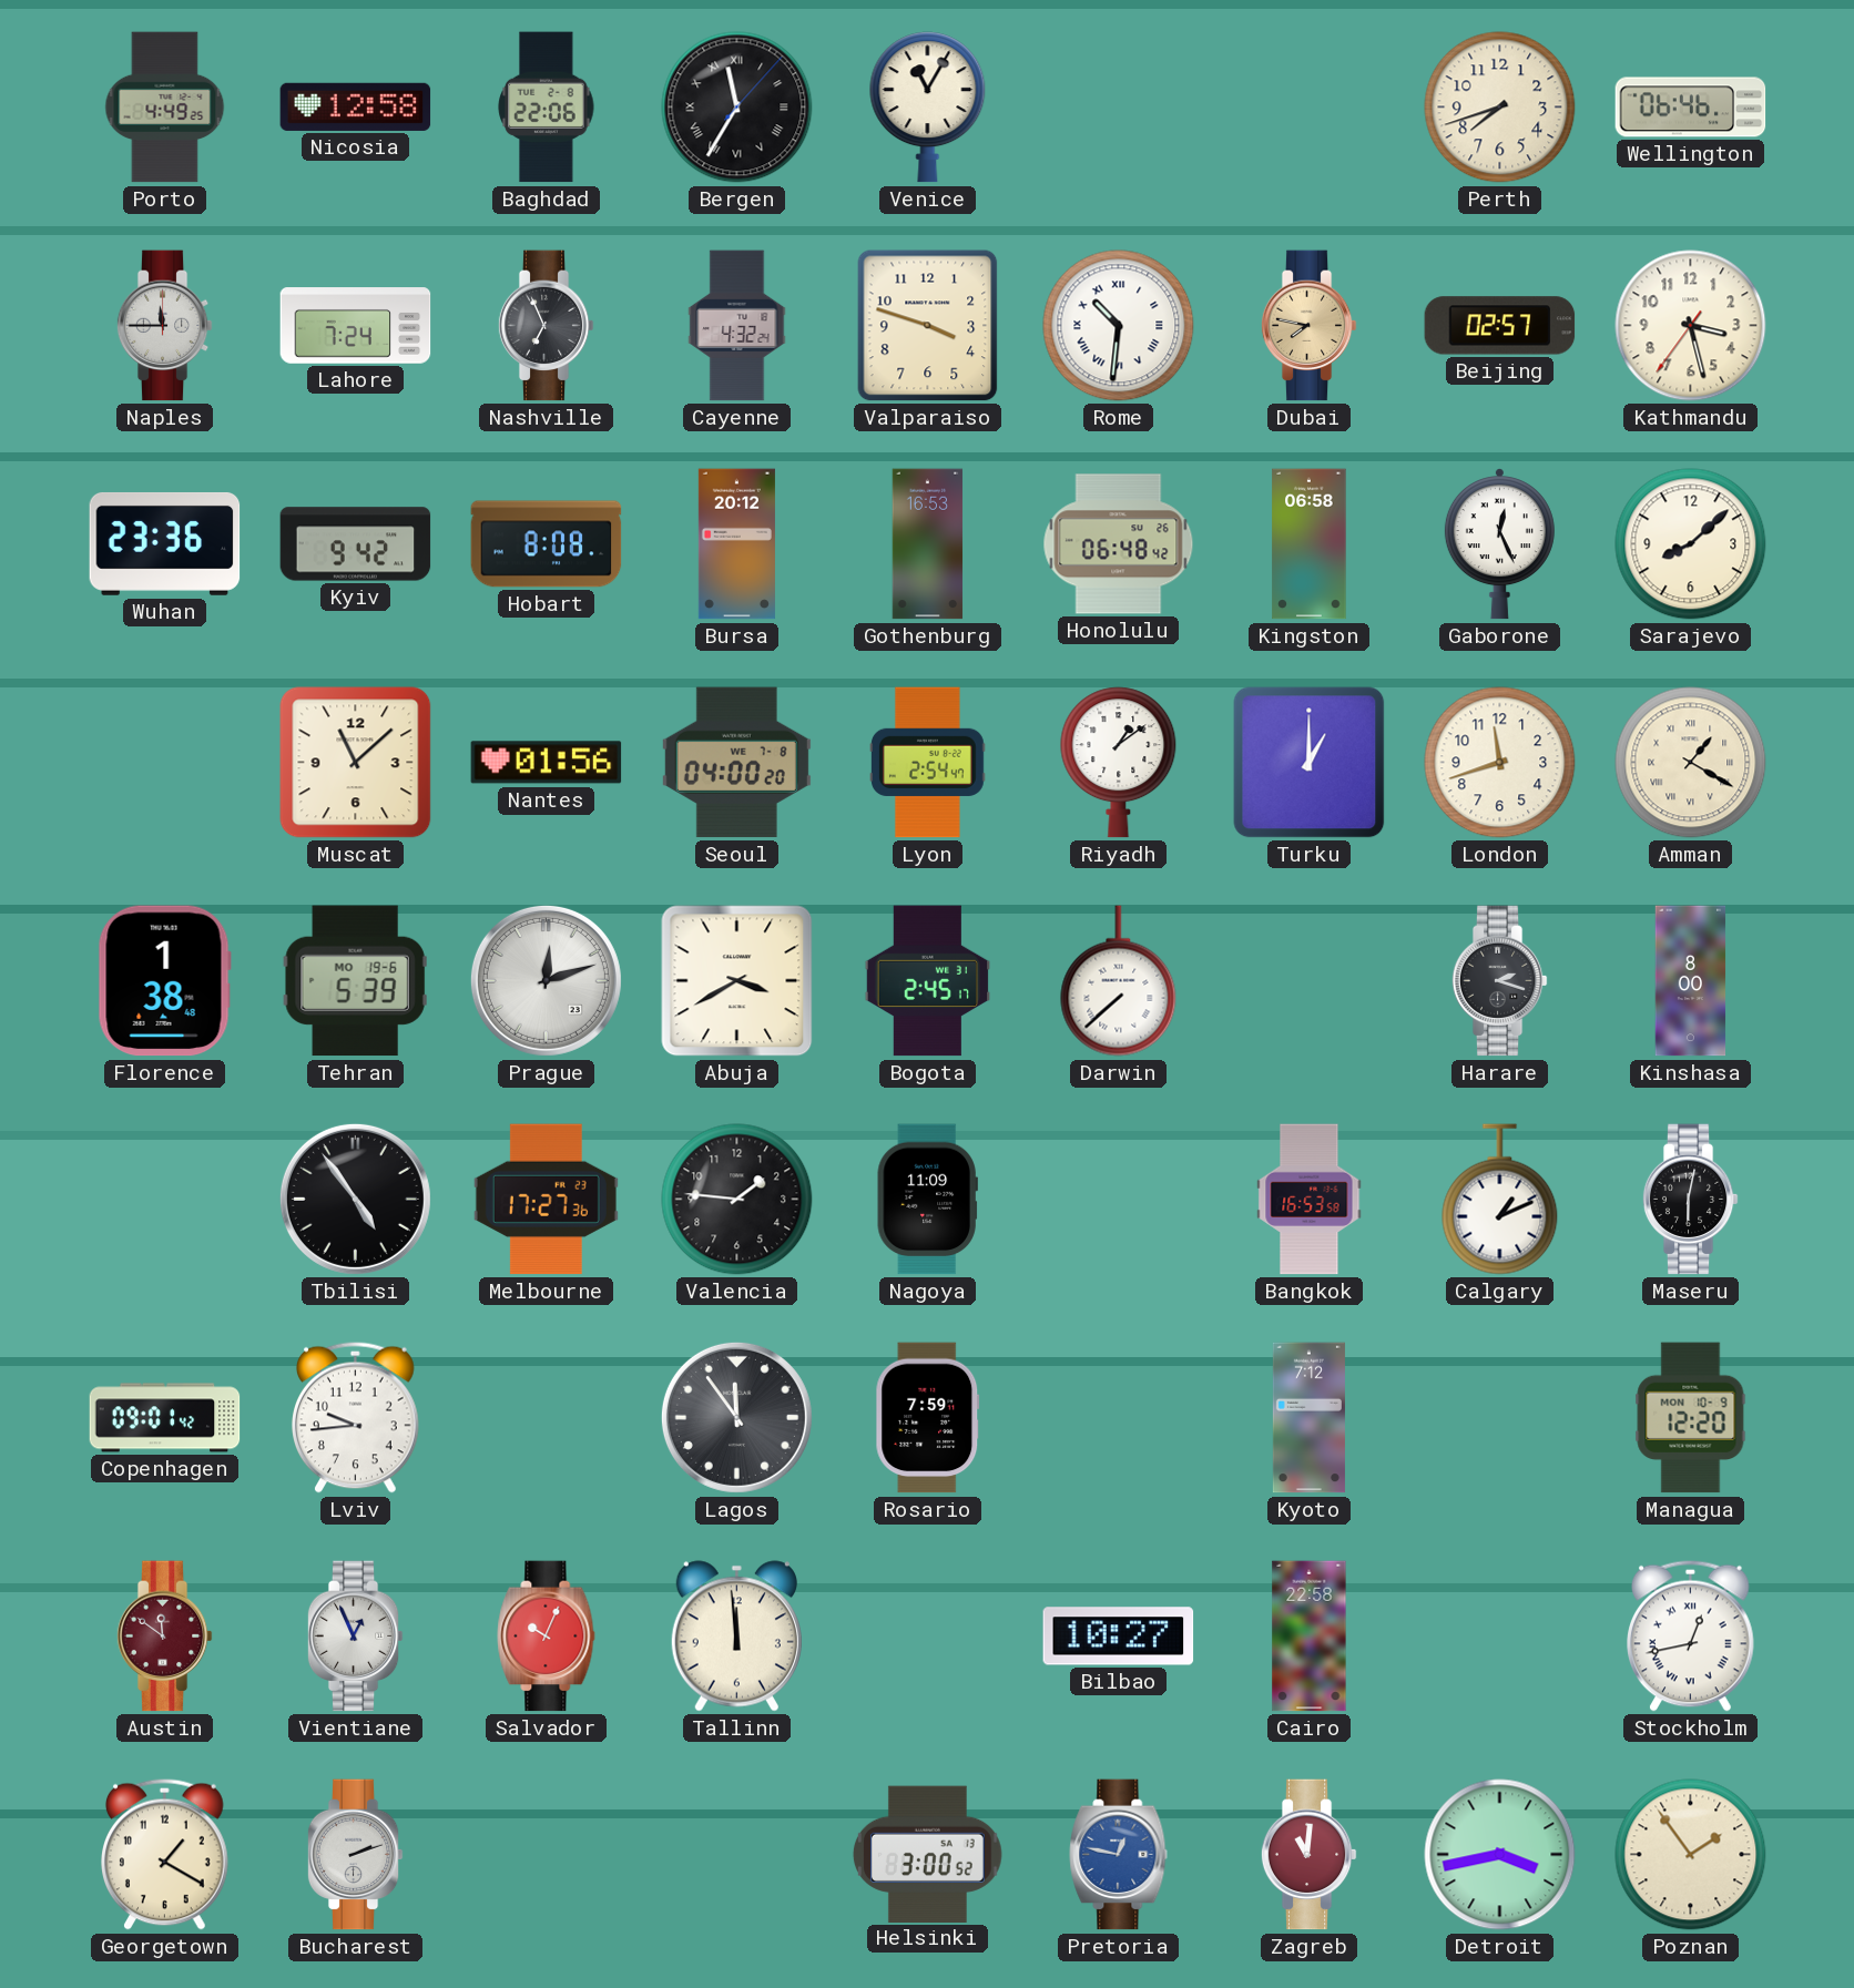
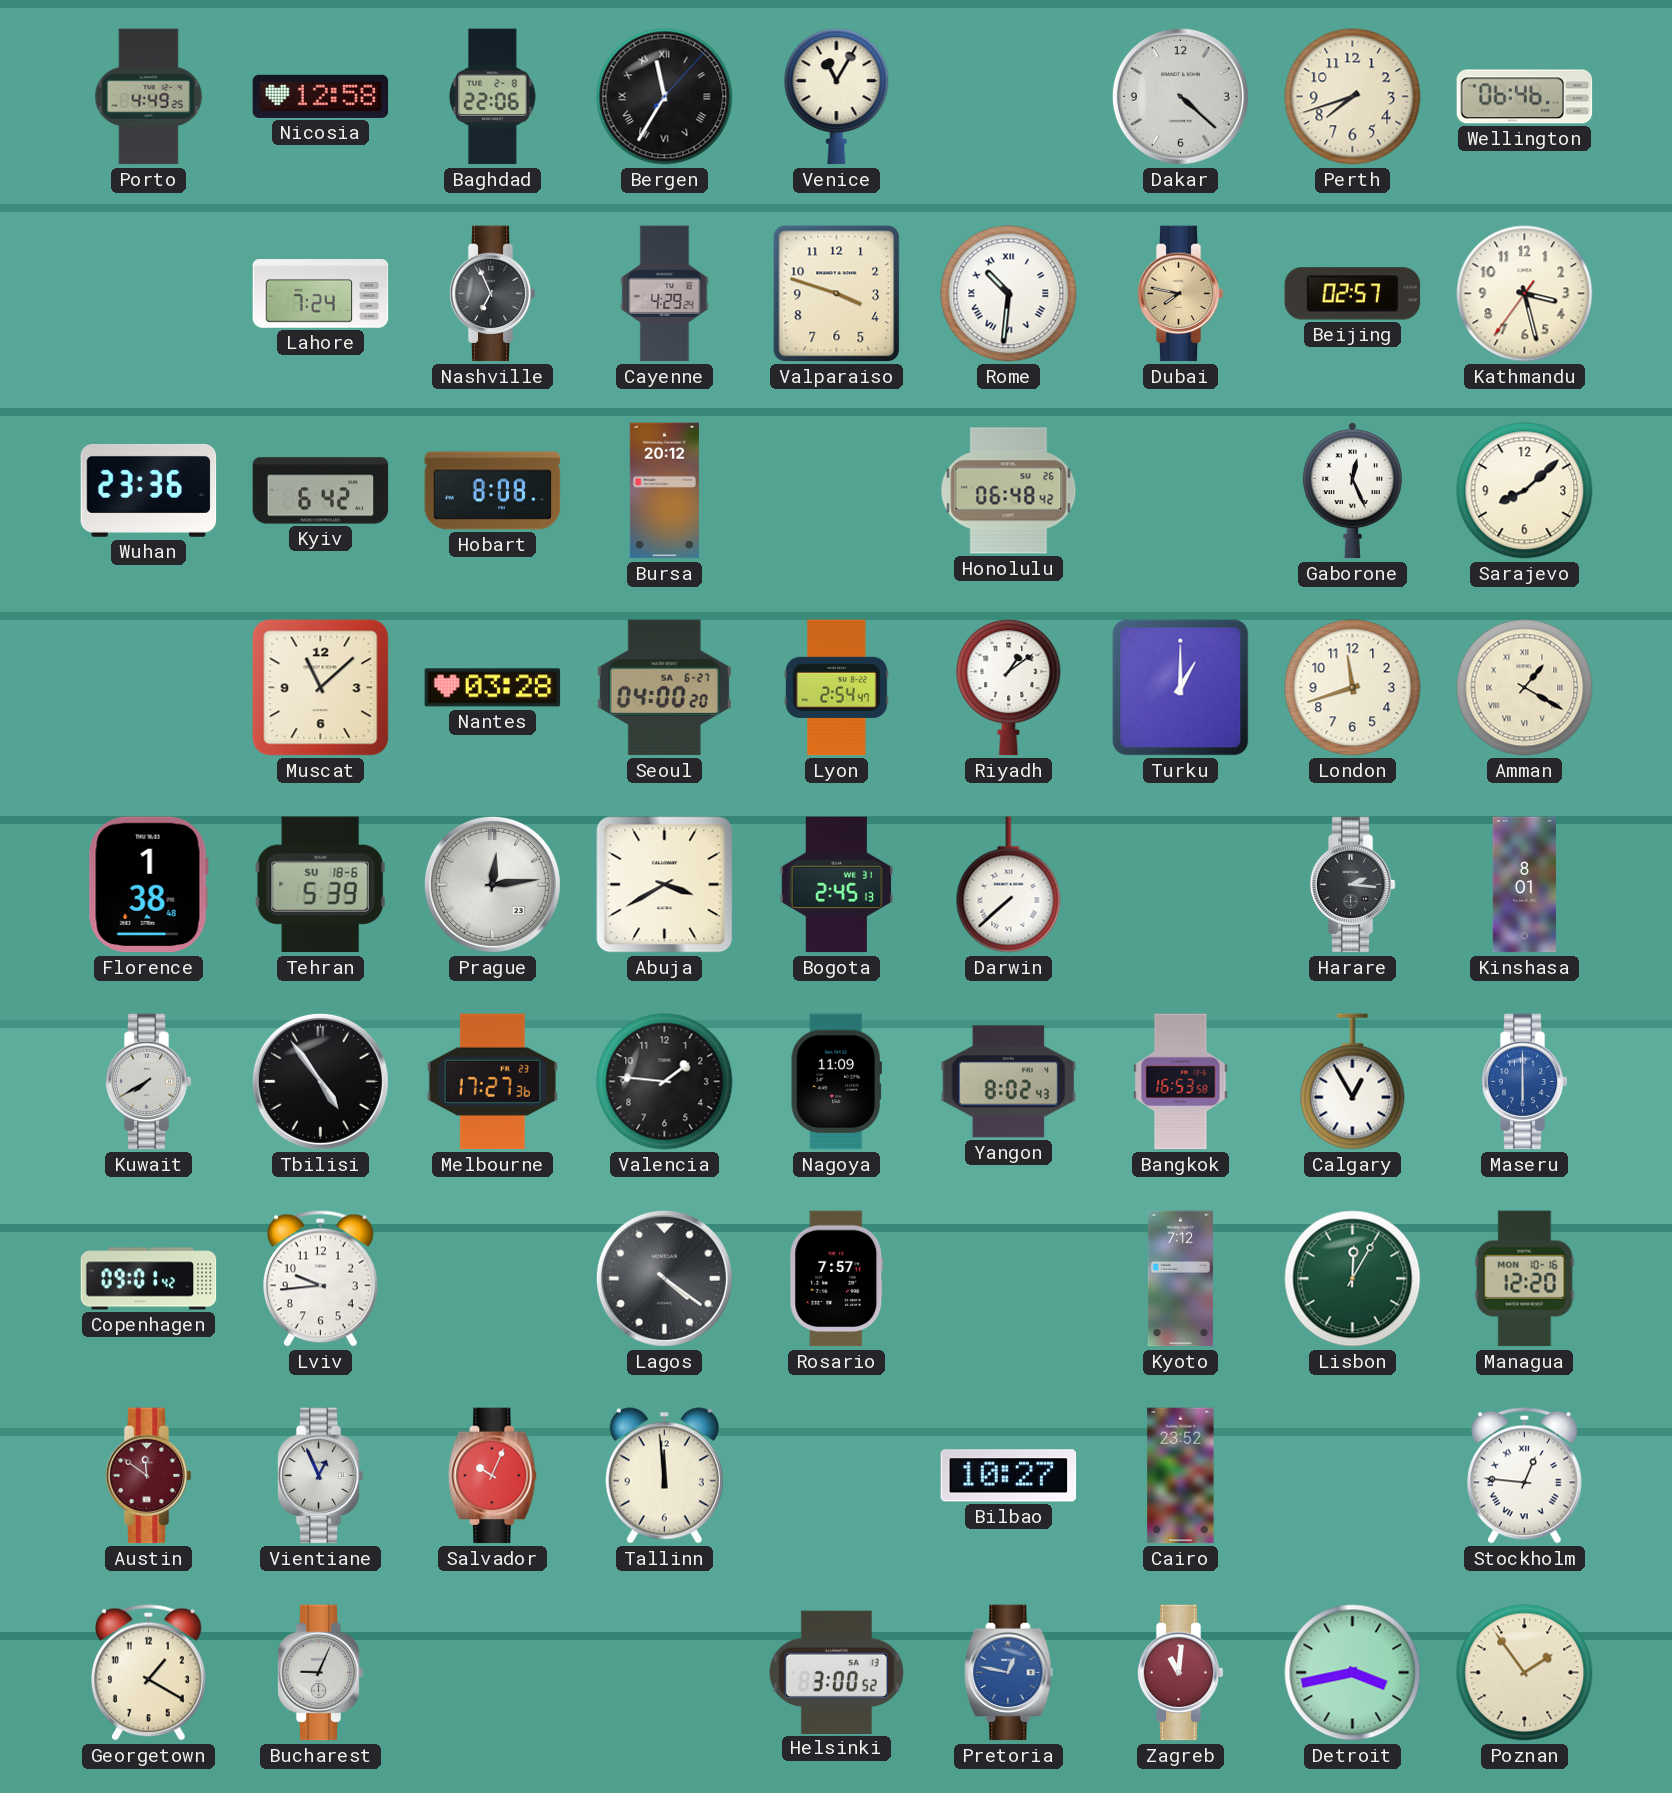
Dakar: none -> 4:22
Naples: 11:45 -> none
Cayenne: 4:32 -> 4:29
Kyiv: 9:42 -> 6:42
Gothenburg: 16:53 -> none
Kingston: 06:58 -> none
Nantes: 01:56 -> 03:28
Seoul date: WE 7-8 -> SA 6-27
Tehran date: MO 19-6 -> SU 18-6
Prague: 12:12 -> 12:14
Bogota: 2:45:17 -> 2:45:13
Harare: 2:18 -> 2:16
Kinshasa: 8:00 -> 8:01
Kuwait: none -> 7:40
Yangon: none -> 8:02
Calgary: 1:11 -> 12:55
Maseru: 6:02 -> 6:00
Maseru dial: black -> blue
Lagos: 11:54 -> 4:21
Rosario: 7:59 -> 7:57
Lisbon: none -> 12:05
Managua date: MON 10-9 -> MON 10-16
Cairo: 22:58 -> 23:52
Stockholm: 12:43 -> 12:46
Bucharest: 2:12 -> 9:04
